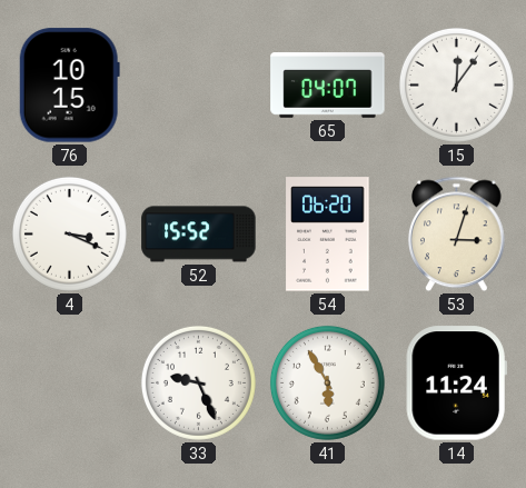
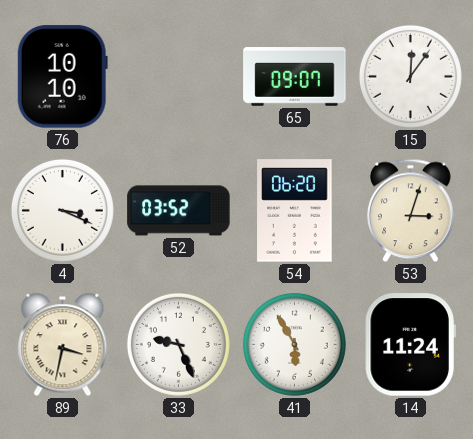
76: 10:15 -> 10:10
65: 04:07 -> 09:07
52: 15:52 -> 03:52
89: none -> 3:32
